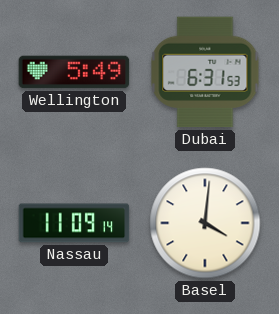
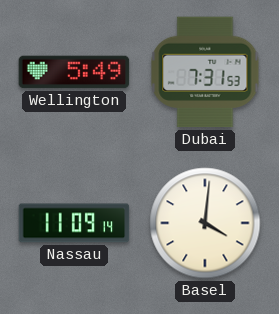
Dubai: 6:31 -> 7:31
